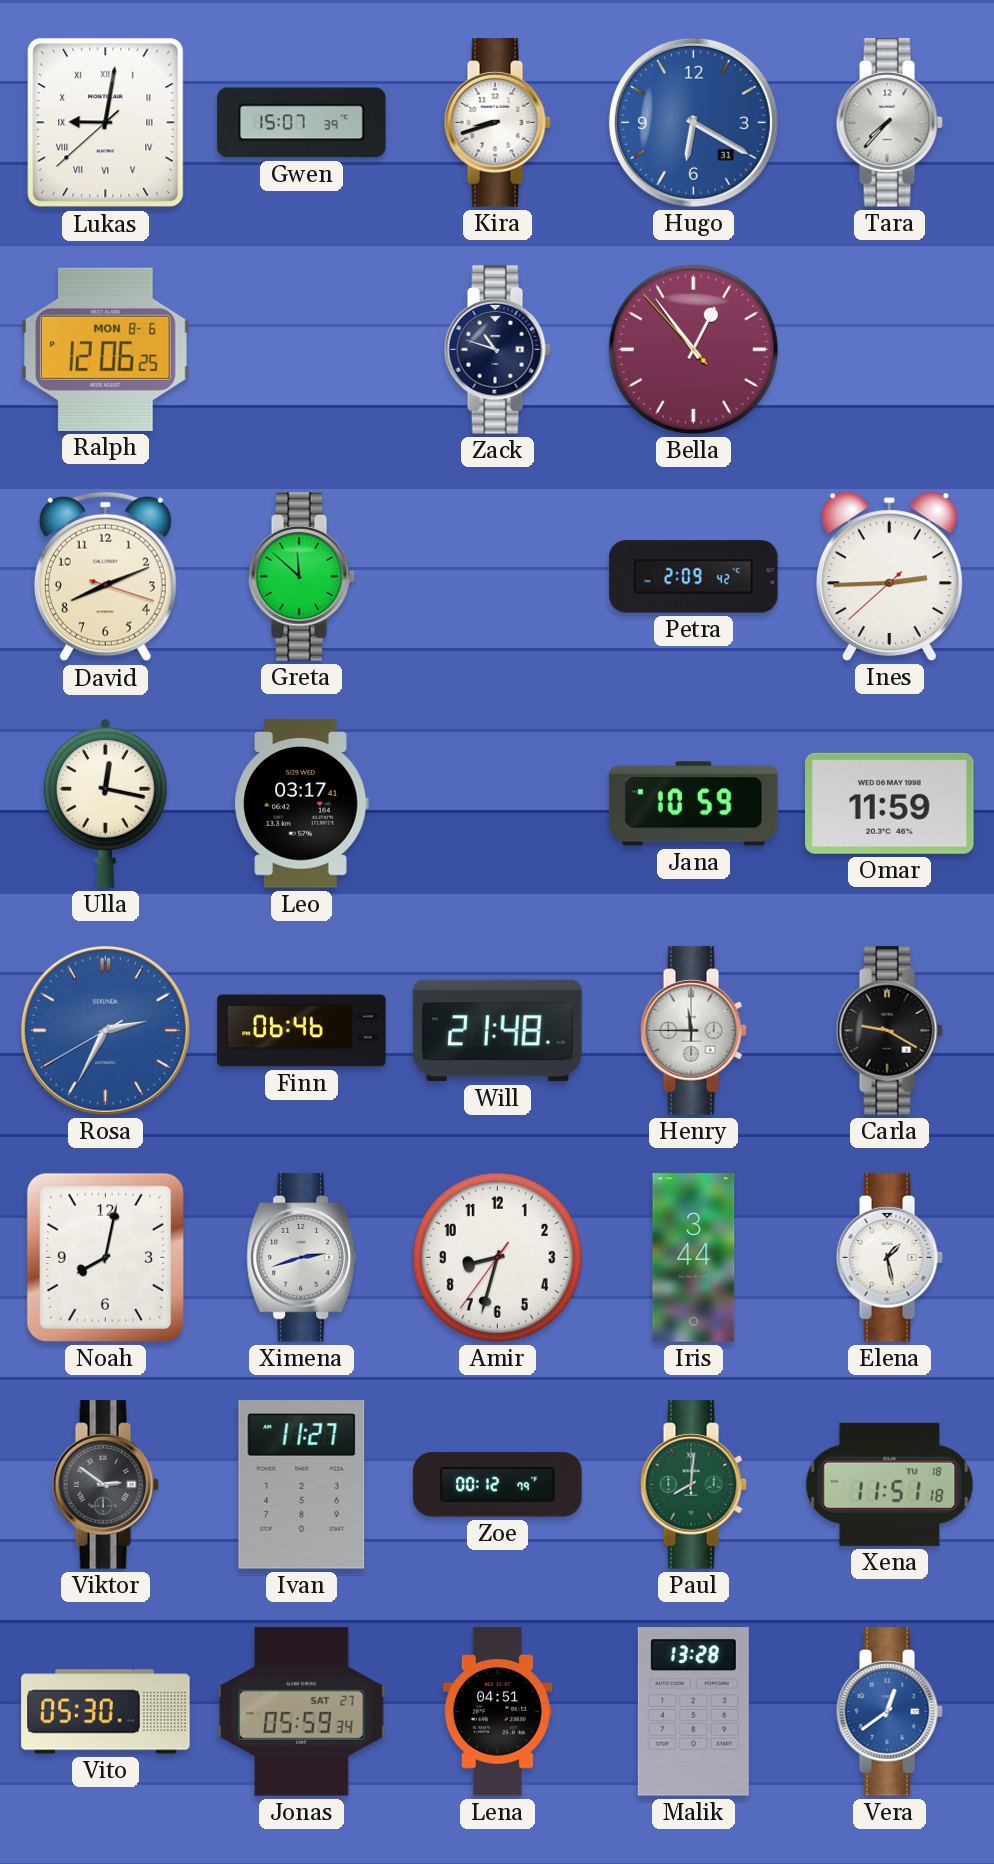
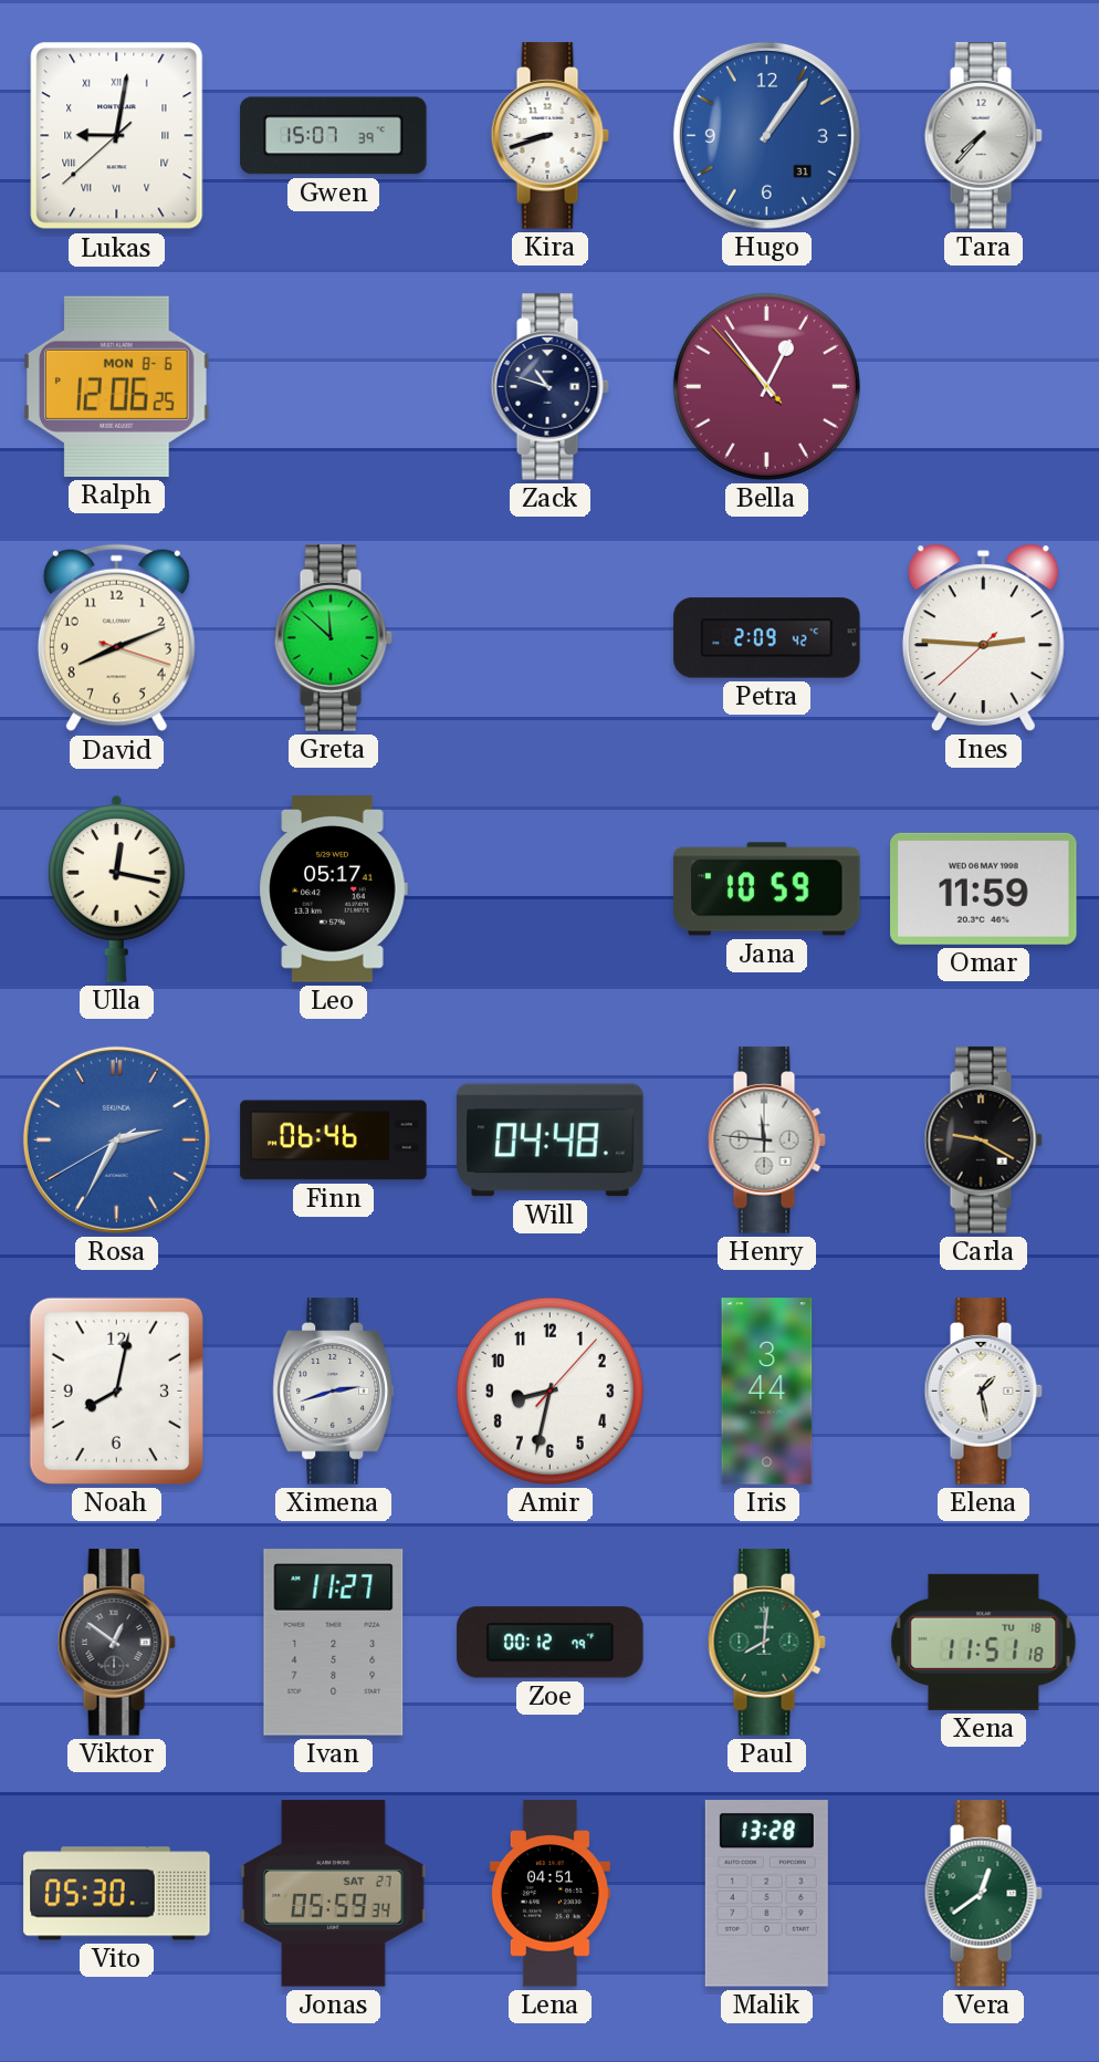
Hugo: 6:20 -> 1:06
Ines: 2:44 -> 2:45
Leo: 03:17 -> 05:17
Will: 21:48 -> 04:48
Henry: 11:45 -> 11:46
Amir: 8:32:36 -> 8:32:07
Viktor: 2:51 -> 12:51
Vera dial: blue -> green
